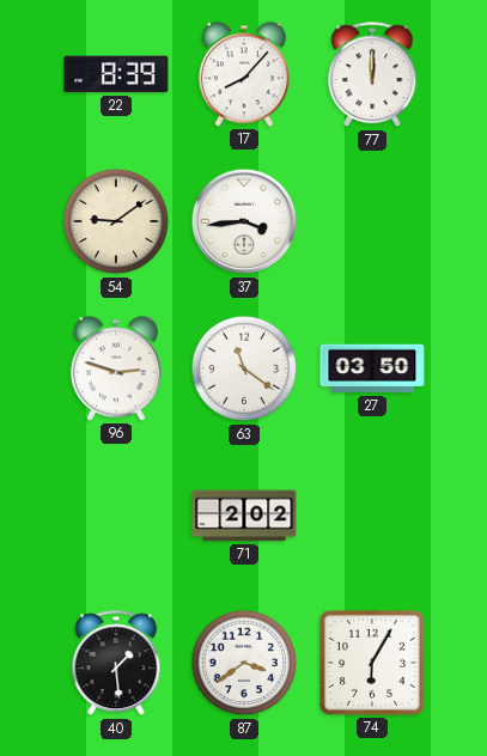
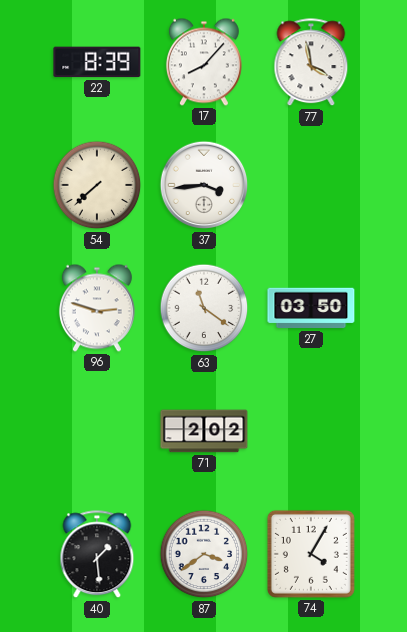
77: 12:00 -> 3:58
54: 9:09 -> 7:38
74: 6:05 -> 4:05
